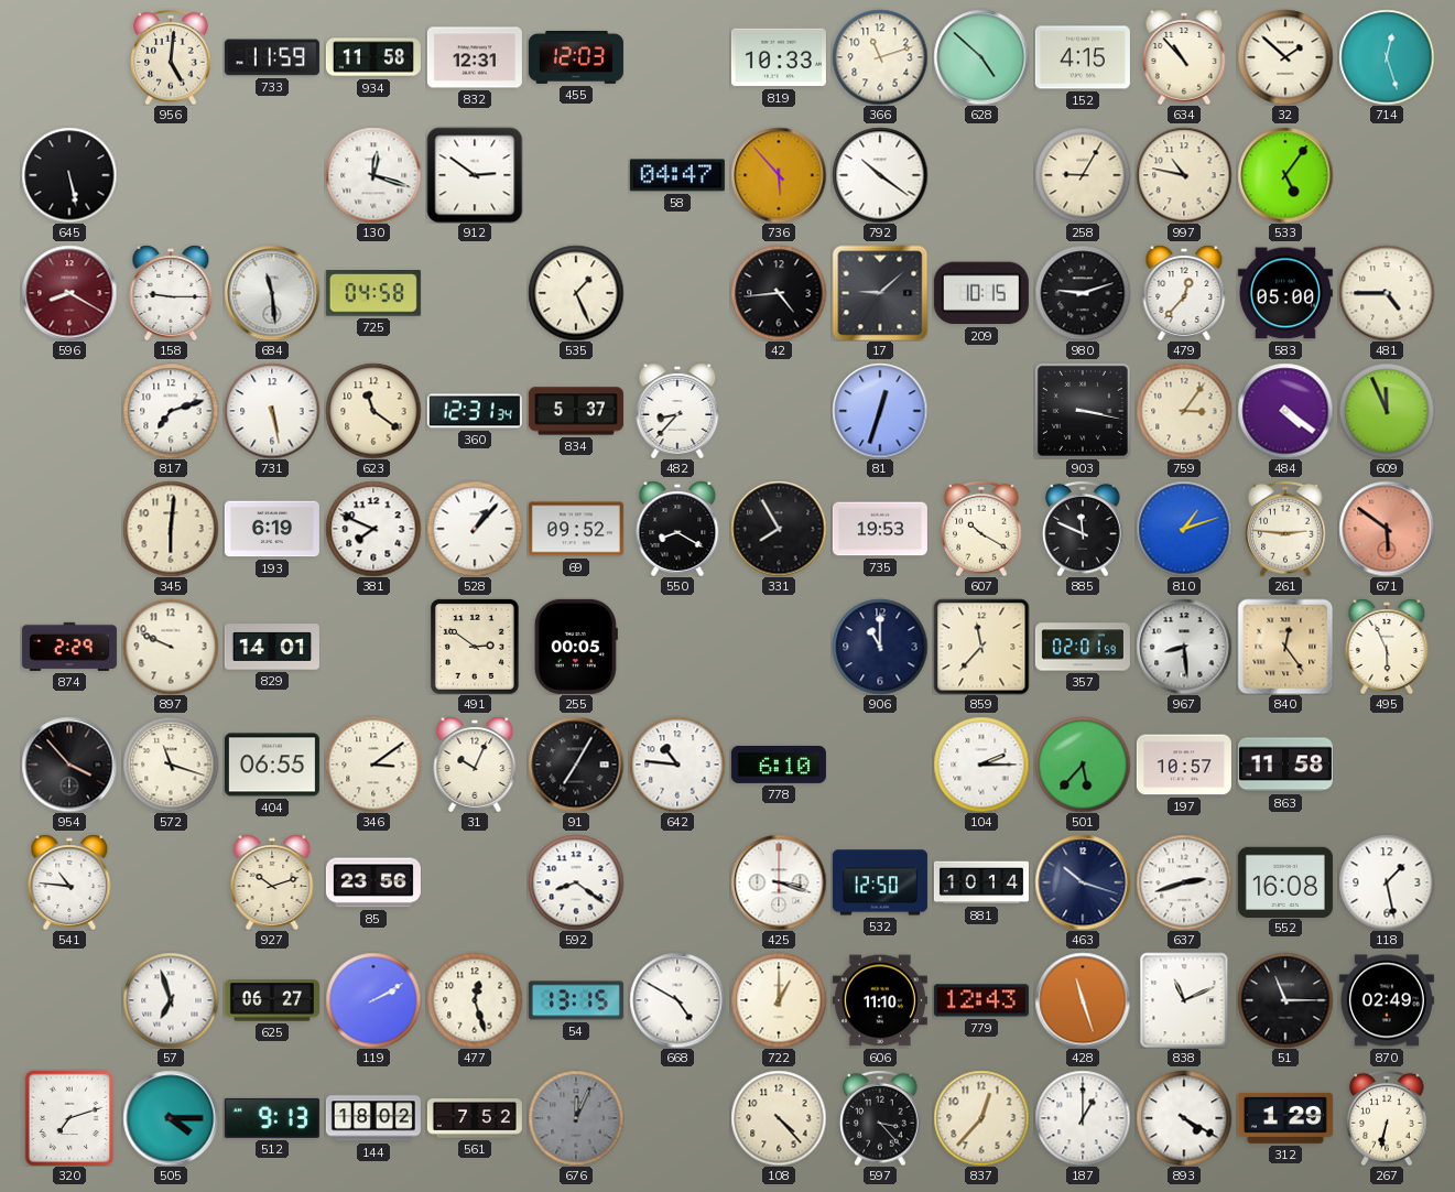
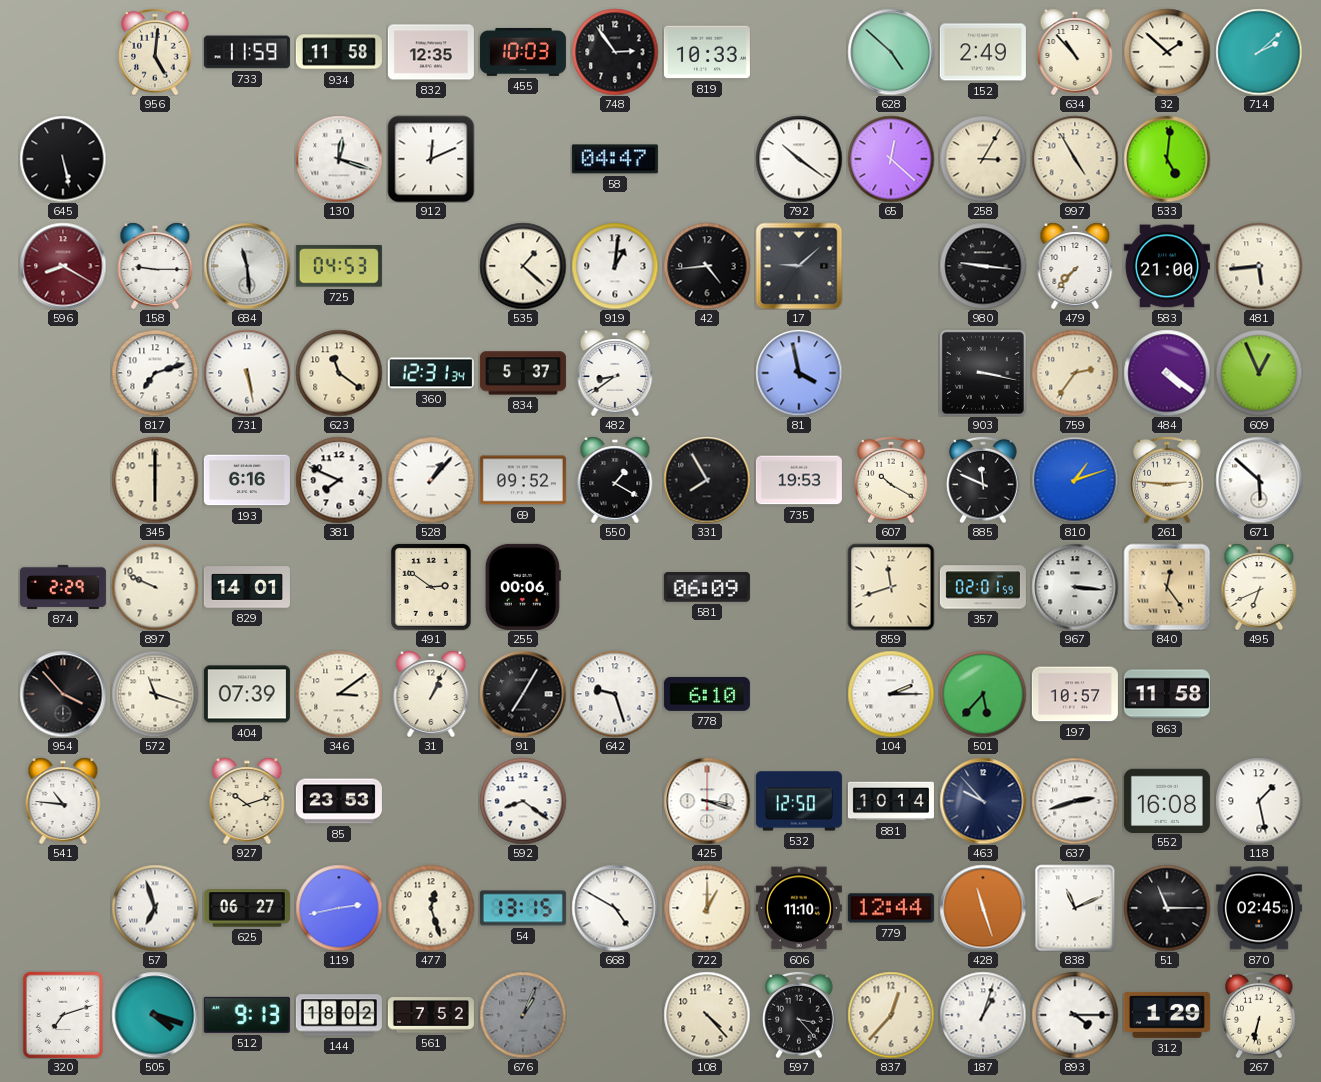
832: 12:31 -> 12:35
455: 12:03 -> 10:03
748: none -> 2:54
366: 11:12 -> none
152: 4:15 -> 2:49
714: 12:27 -> 2:08
912: 2:51 -> 12:11
736: 5:53 -> none
65: none -> 12:22
258: 9:05 -> 3:05
997: 10:47 -> 4:55
533: 5:06 -> 5:01
725: 04:58 -> 04:53
535: 1:26 -> 1:22
919: none -> 1:01
209: 10:15 -> none
980: 9:12 -> 9:16
479: 12:37 -> 7:37
583: 05:00 -> 21:00
481: 4:45 -> 5:44
482: 8:37 -> 8:39
81: 12:33 -> 3:58
759: 3:06 -> 2:36
609: 11:56 -> 12:56
345: 6:01 -> 6:00
193: 6:19 -> 6:16
550: 8:20 -> 1:20
671: 5:51 -> 5:52
671 dial: salmon -> white
255: 00:05 -> 00:06
581: none -> 06:09
906: 11:00 -> none
859: 11:37 -> 11:42
967: 8:29 -> 3:16
495: 5:56 -> 6:41
404: 06:55 -> 07:39
31: 10:04 -> 1:04
642: 10:46 -> 9:27
85: 23:56 -> 23:53
463: 10:18 -> 9:53
119: 2:10 -> 2:43
779: 12:43 -> 12:44
870: 02:49 -> 02:45
505: 4:15 -> 4:18
676: 12:04 -> 1:04
187: 1:00 -> 1:03
893: 4:20 -> 4:15
